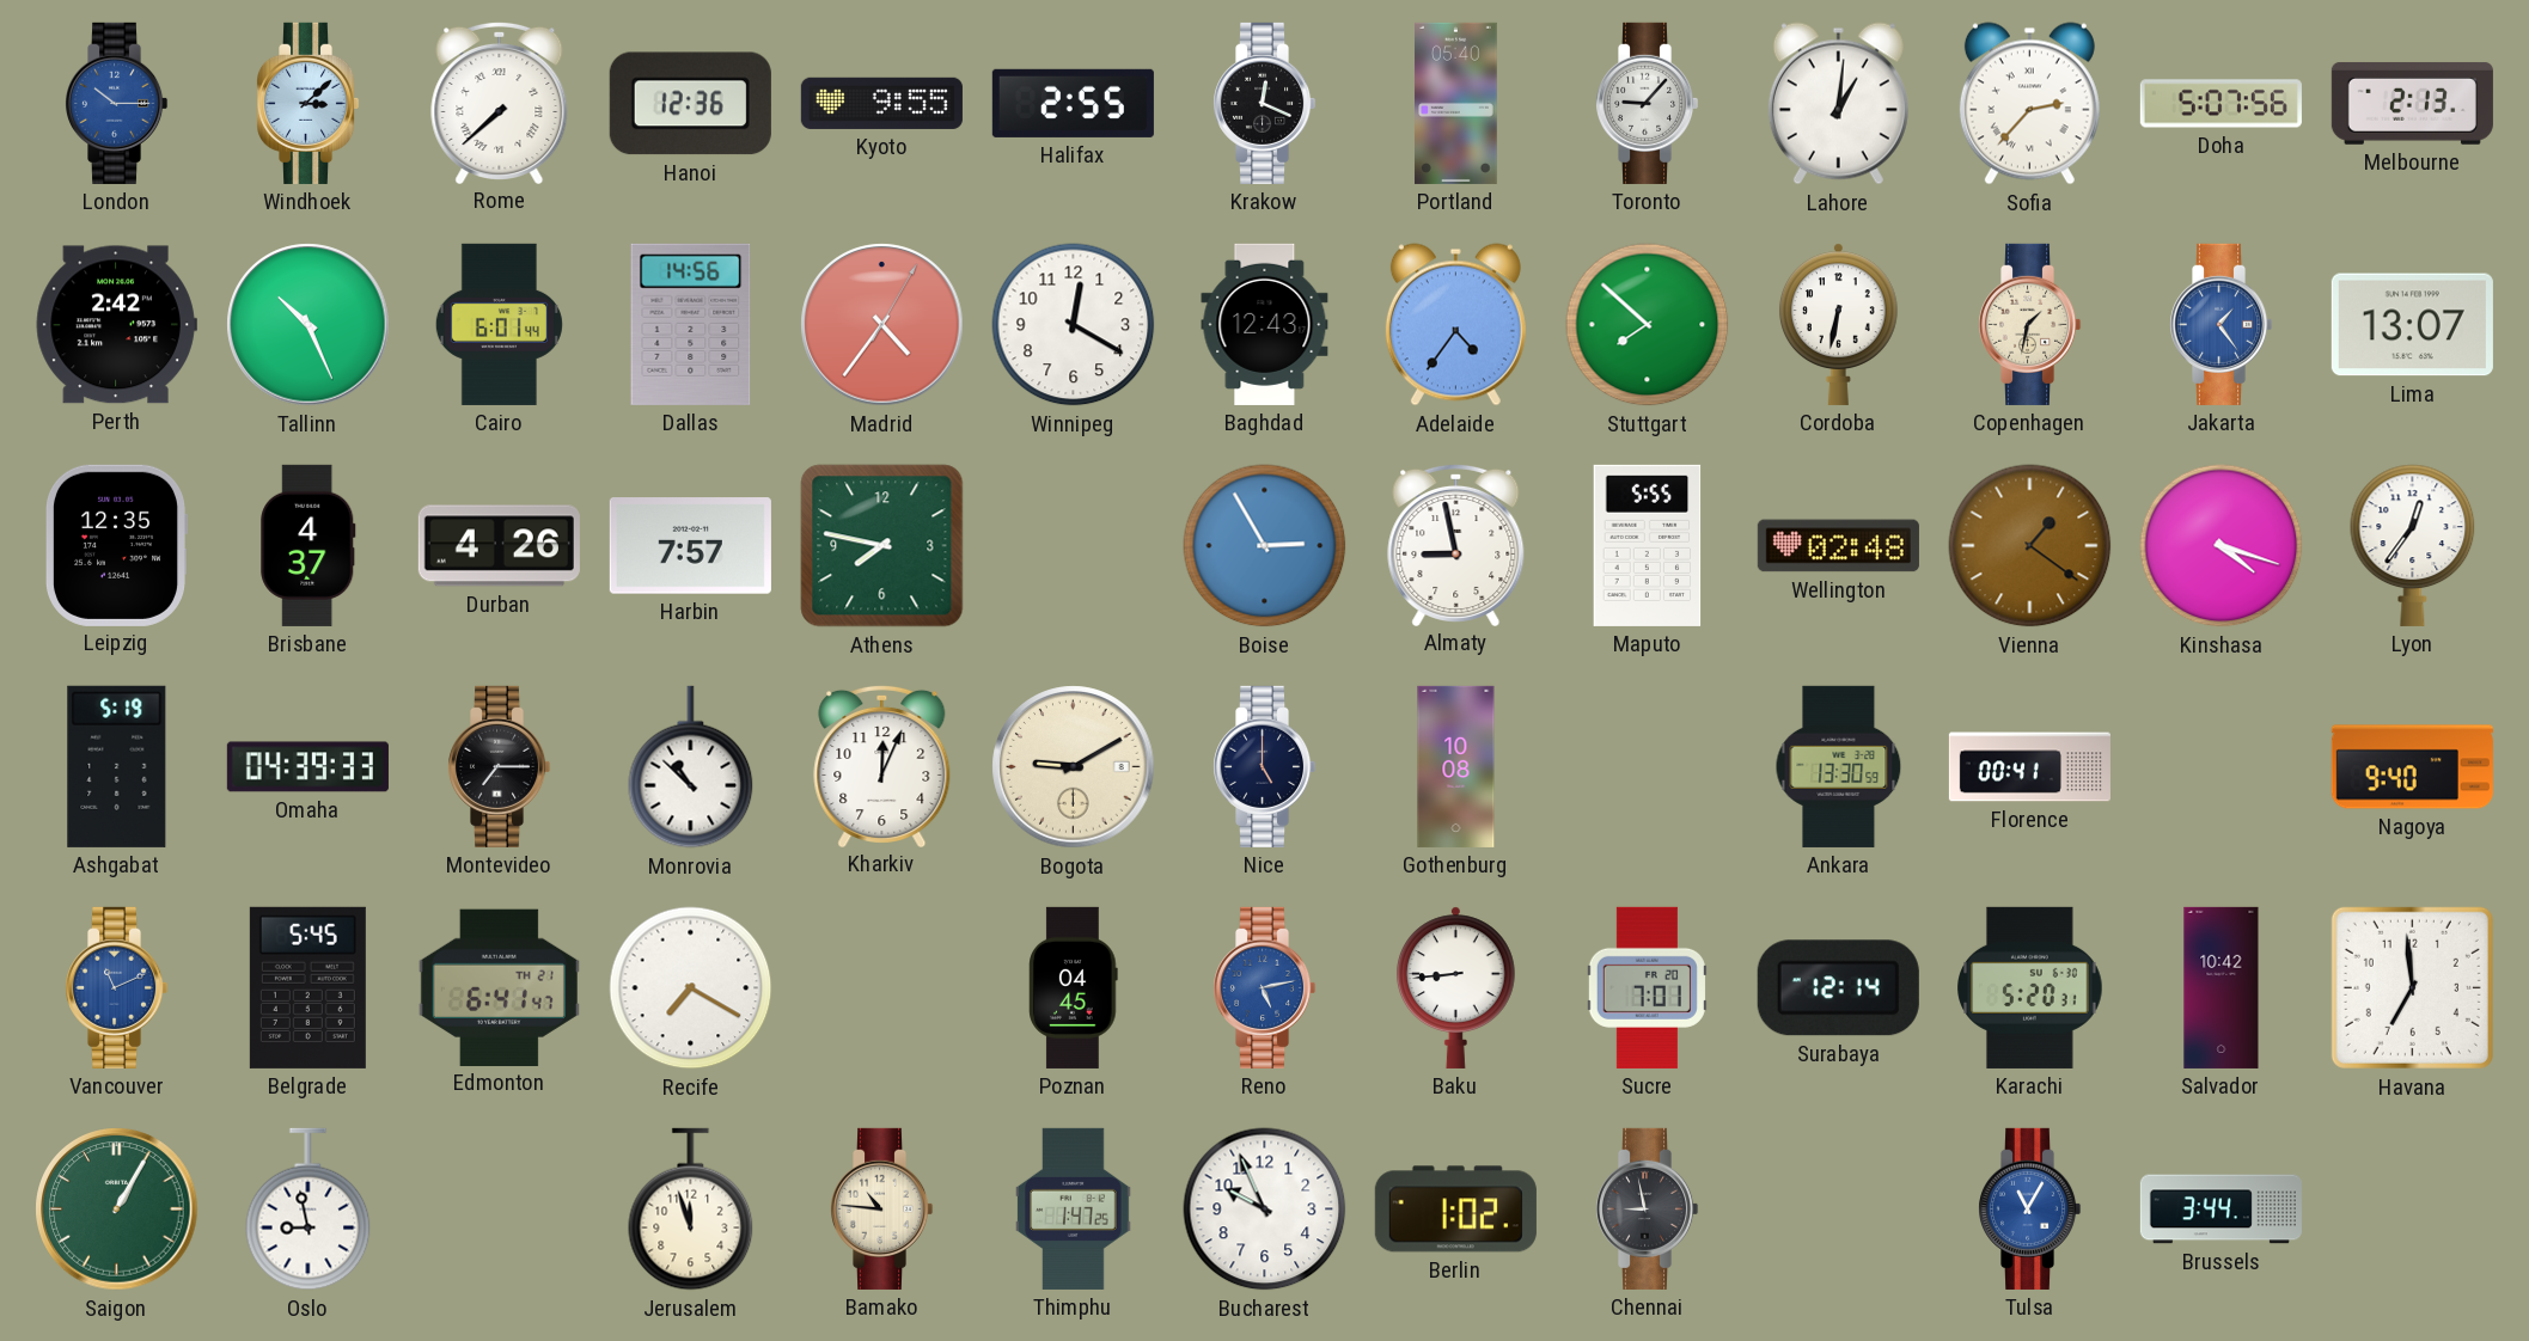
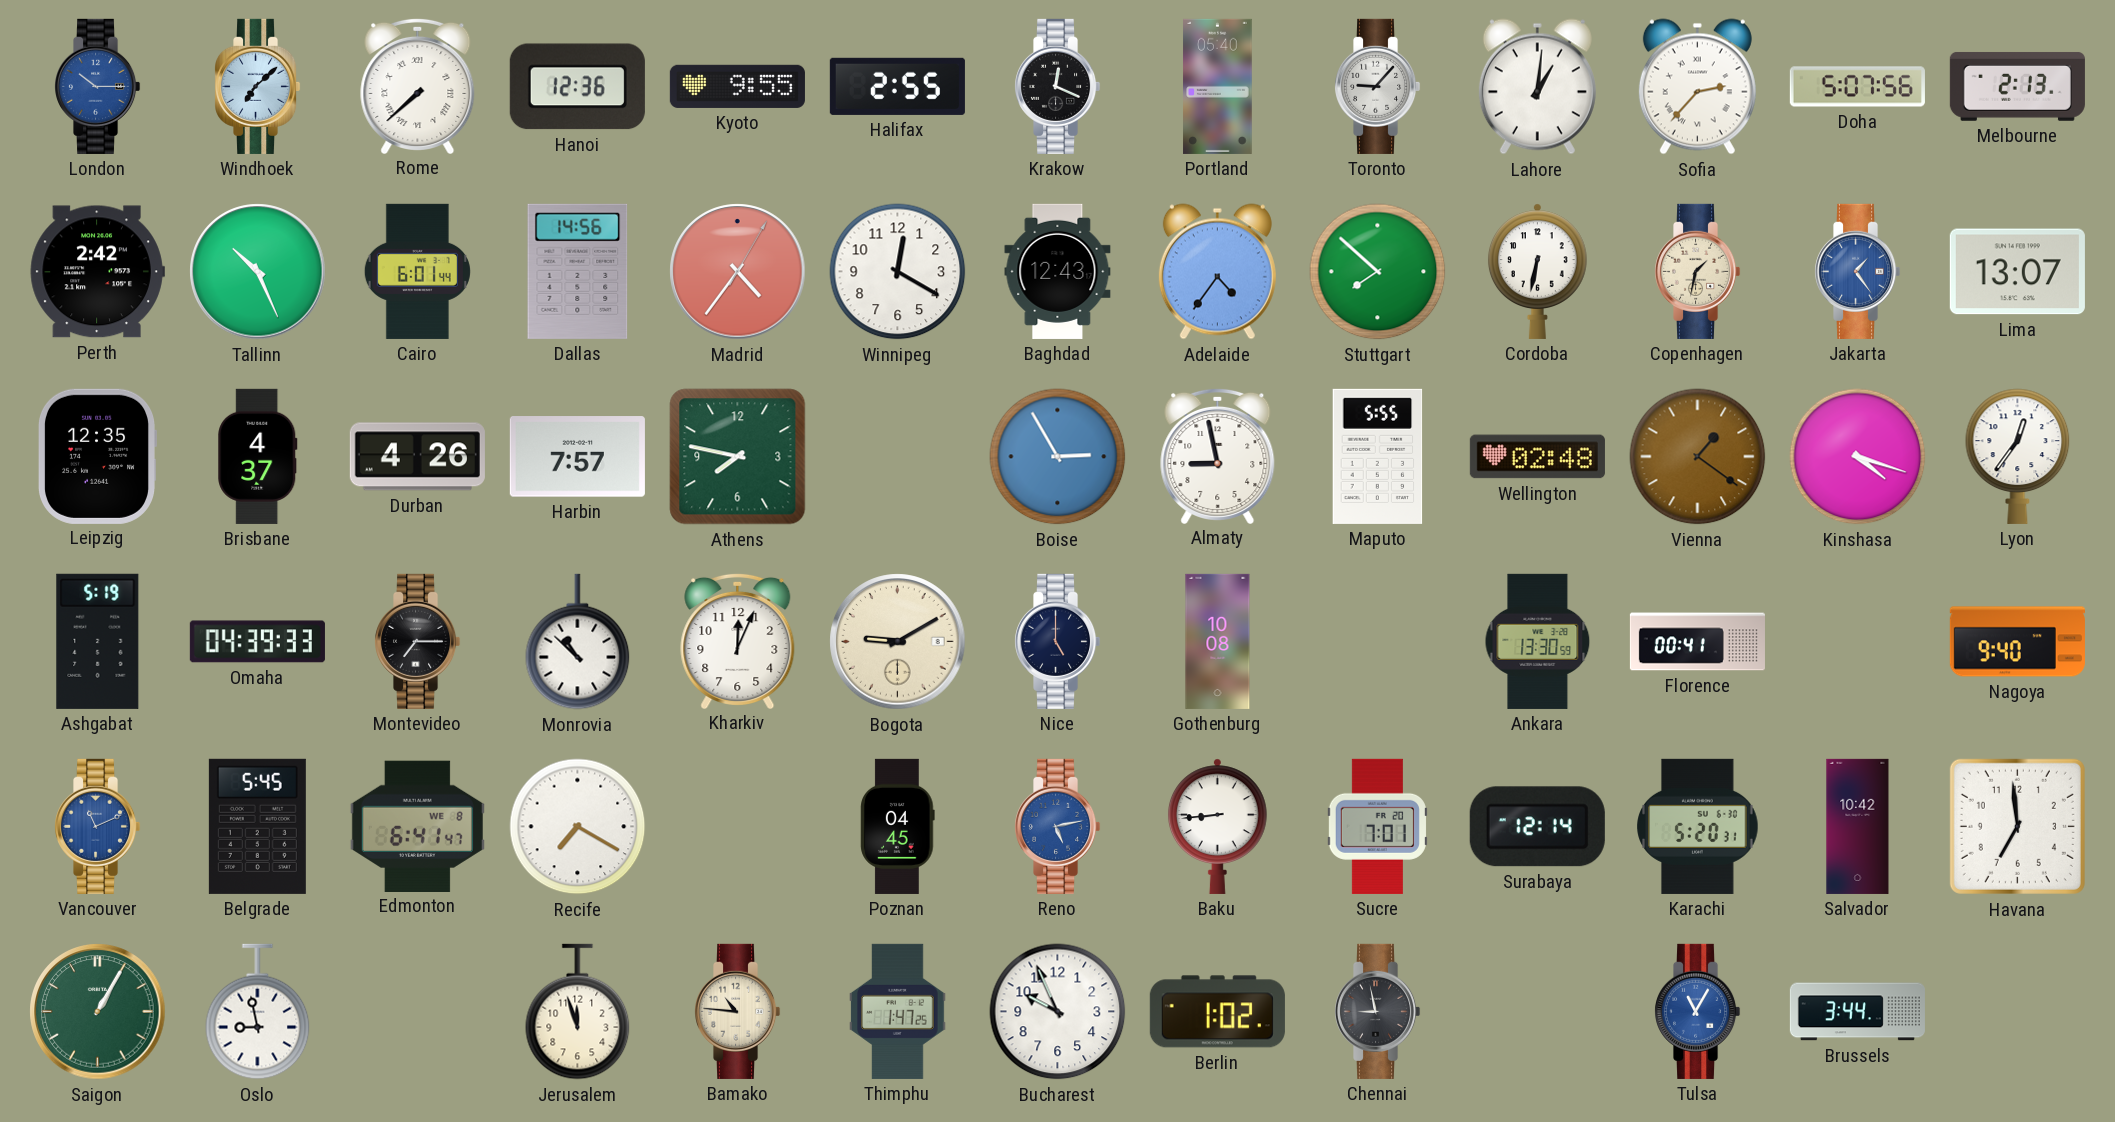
Windhoek: 3:08 -> 7:08
Edmonton date: TH 21 -> WE 8
